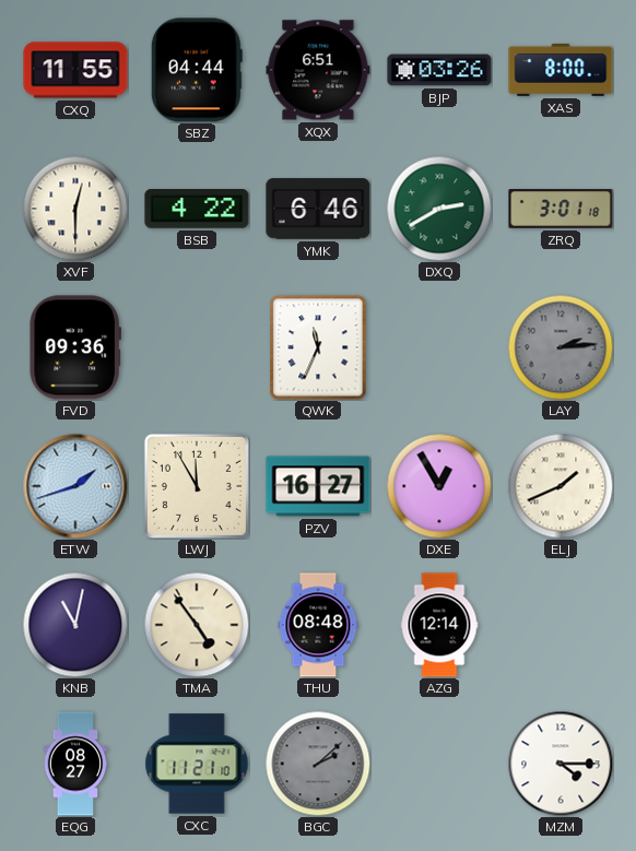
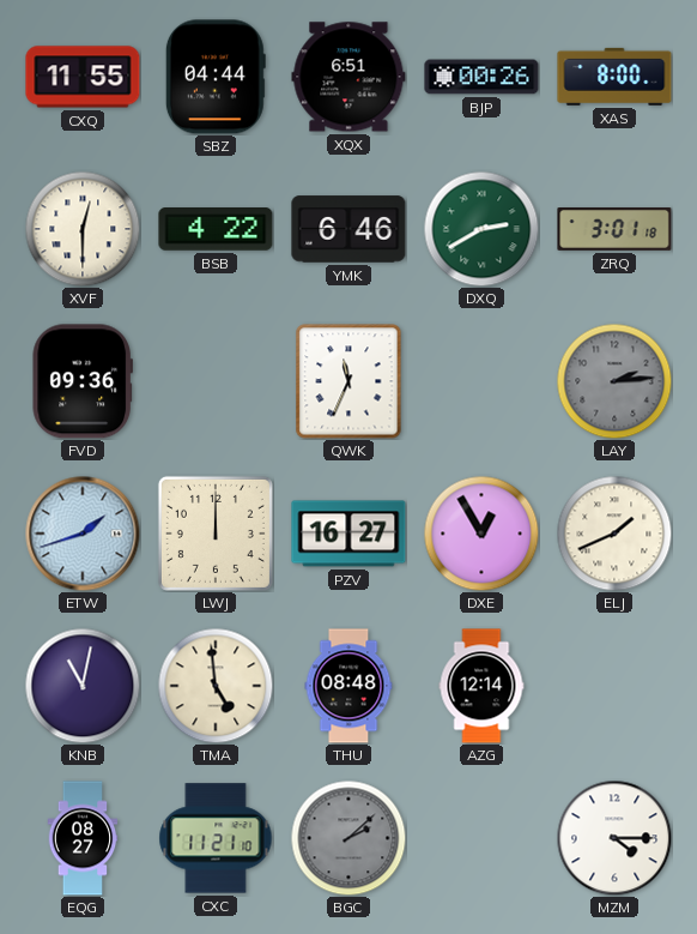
BJP: 03:26 -> 00:26
LWJ: 11:55 -> 12:00
TMA: 4:54 -> 4:59
